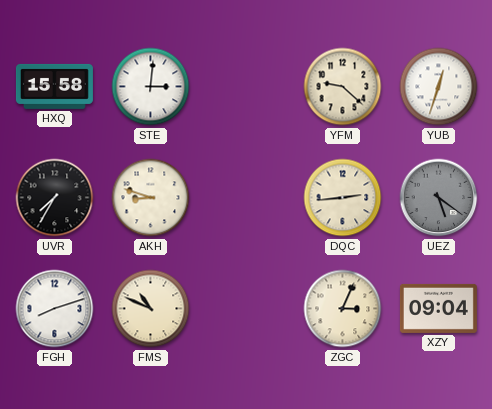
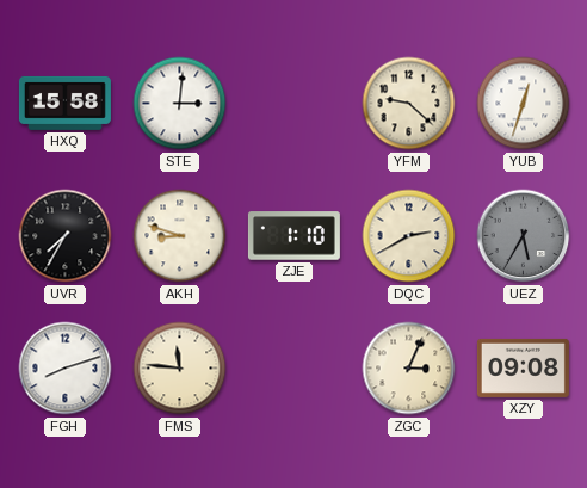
ZJE: none -> 1:10
DQC: 2:44 -> 2:40
UEZ: 5:21 -> 5:35
FMS: 10:49 -> 11:46
XZY: 09:04 -> 09:08
